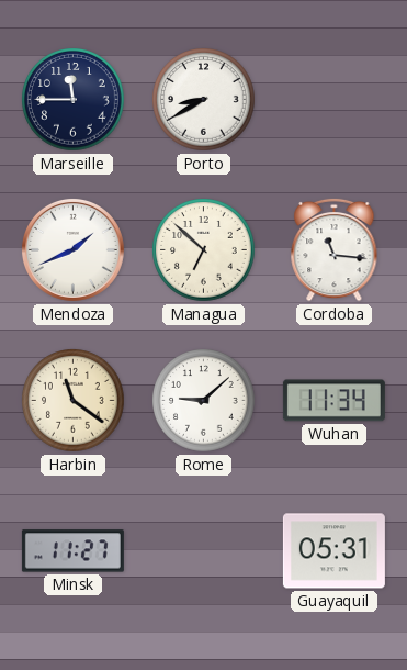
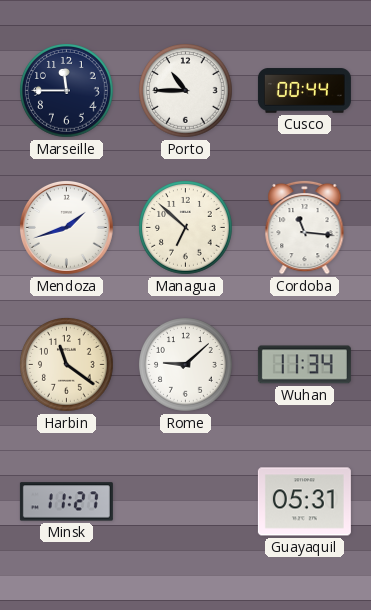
Porto: 8:40 -> 10:45
Cusco: none -> 00:44
Mendoza: 1:41 -> 1:42
